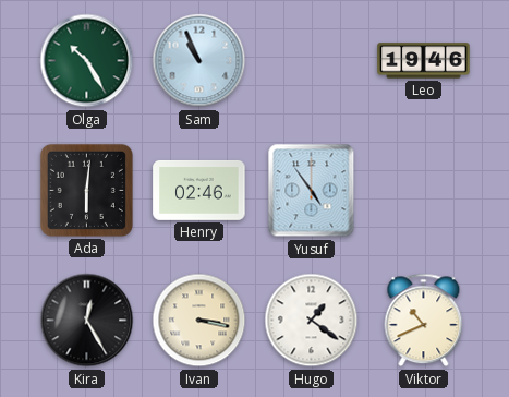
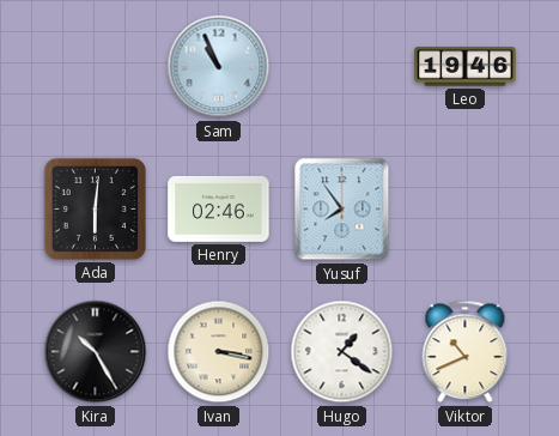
Olga: 10:25 -> none
Yusuf: 4:54 -> 7:54
Kira: 12:25 -> 10:25
